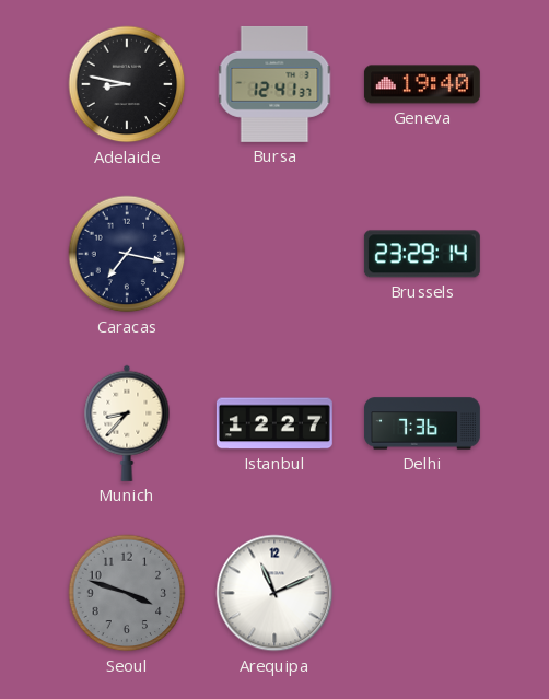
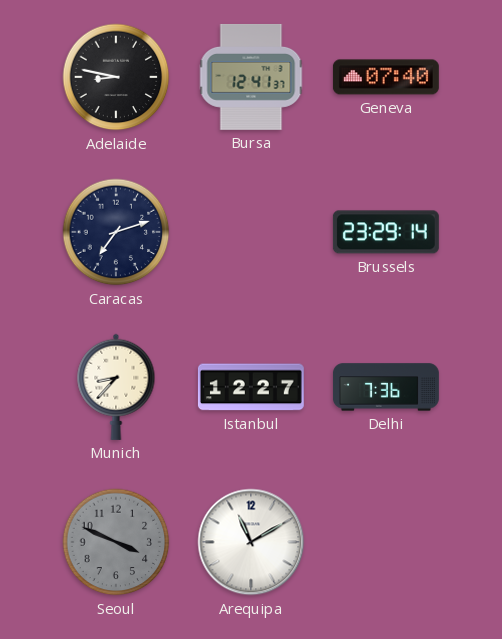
Geneva: 19:40 -> 07:40
Caracas: 7:17 -> 7:12
Seoul: 3:48 -> 3:49
Arequipa: 11:11 -> 11:10
